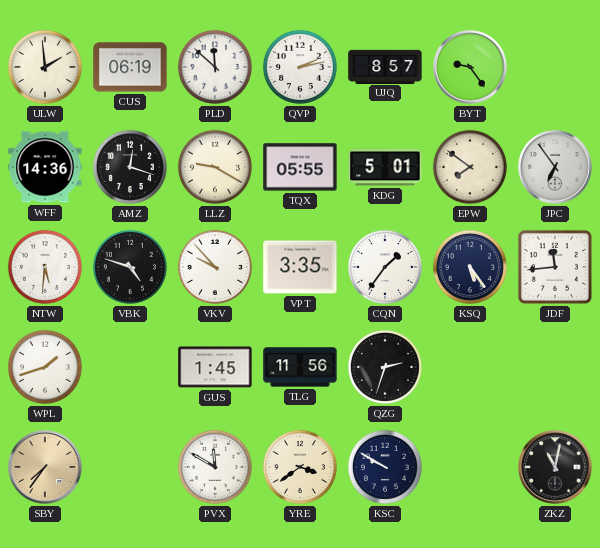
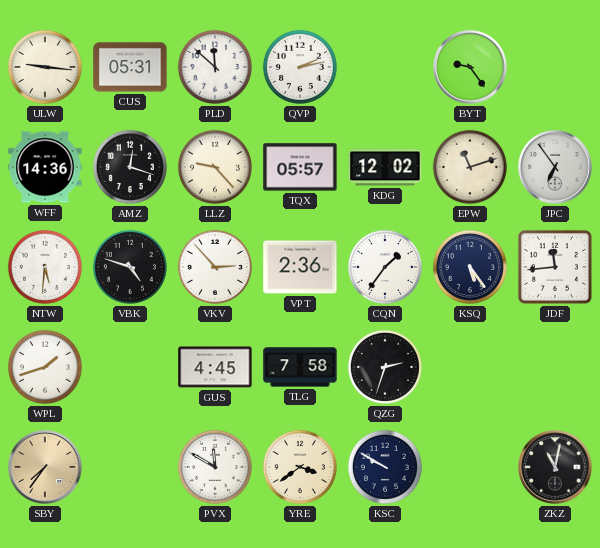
ULW: 1:59 -> 9:16
CUS: 06:19 -> 05:31
UJQ: 8:57 -> none
LLZ: 9:20 -> 9:23
TQX: 05:55 -> 05:57
KDG: 5:01 -> 12:02
EPW: 7:51 -> 11:12
VKV: 9:53 -> 2:53
VPT: 3:35 -> 2:36
GUS: 1:45 -> 4:45
TLG: 11:56 -> 7:58
